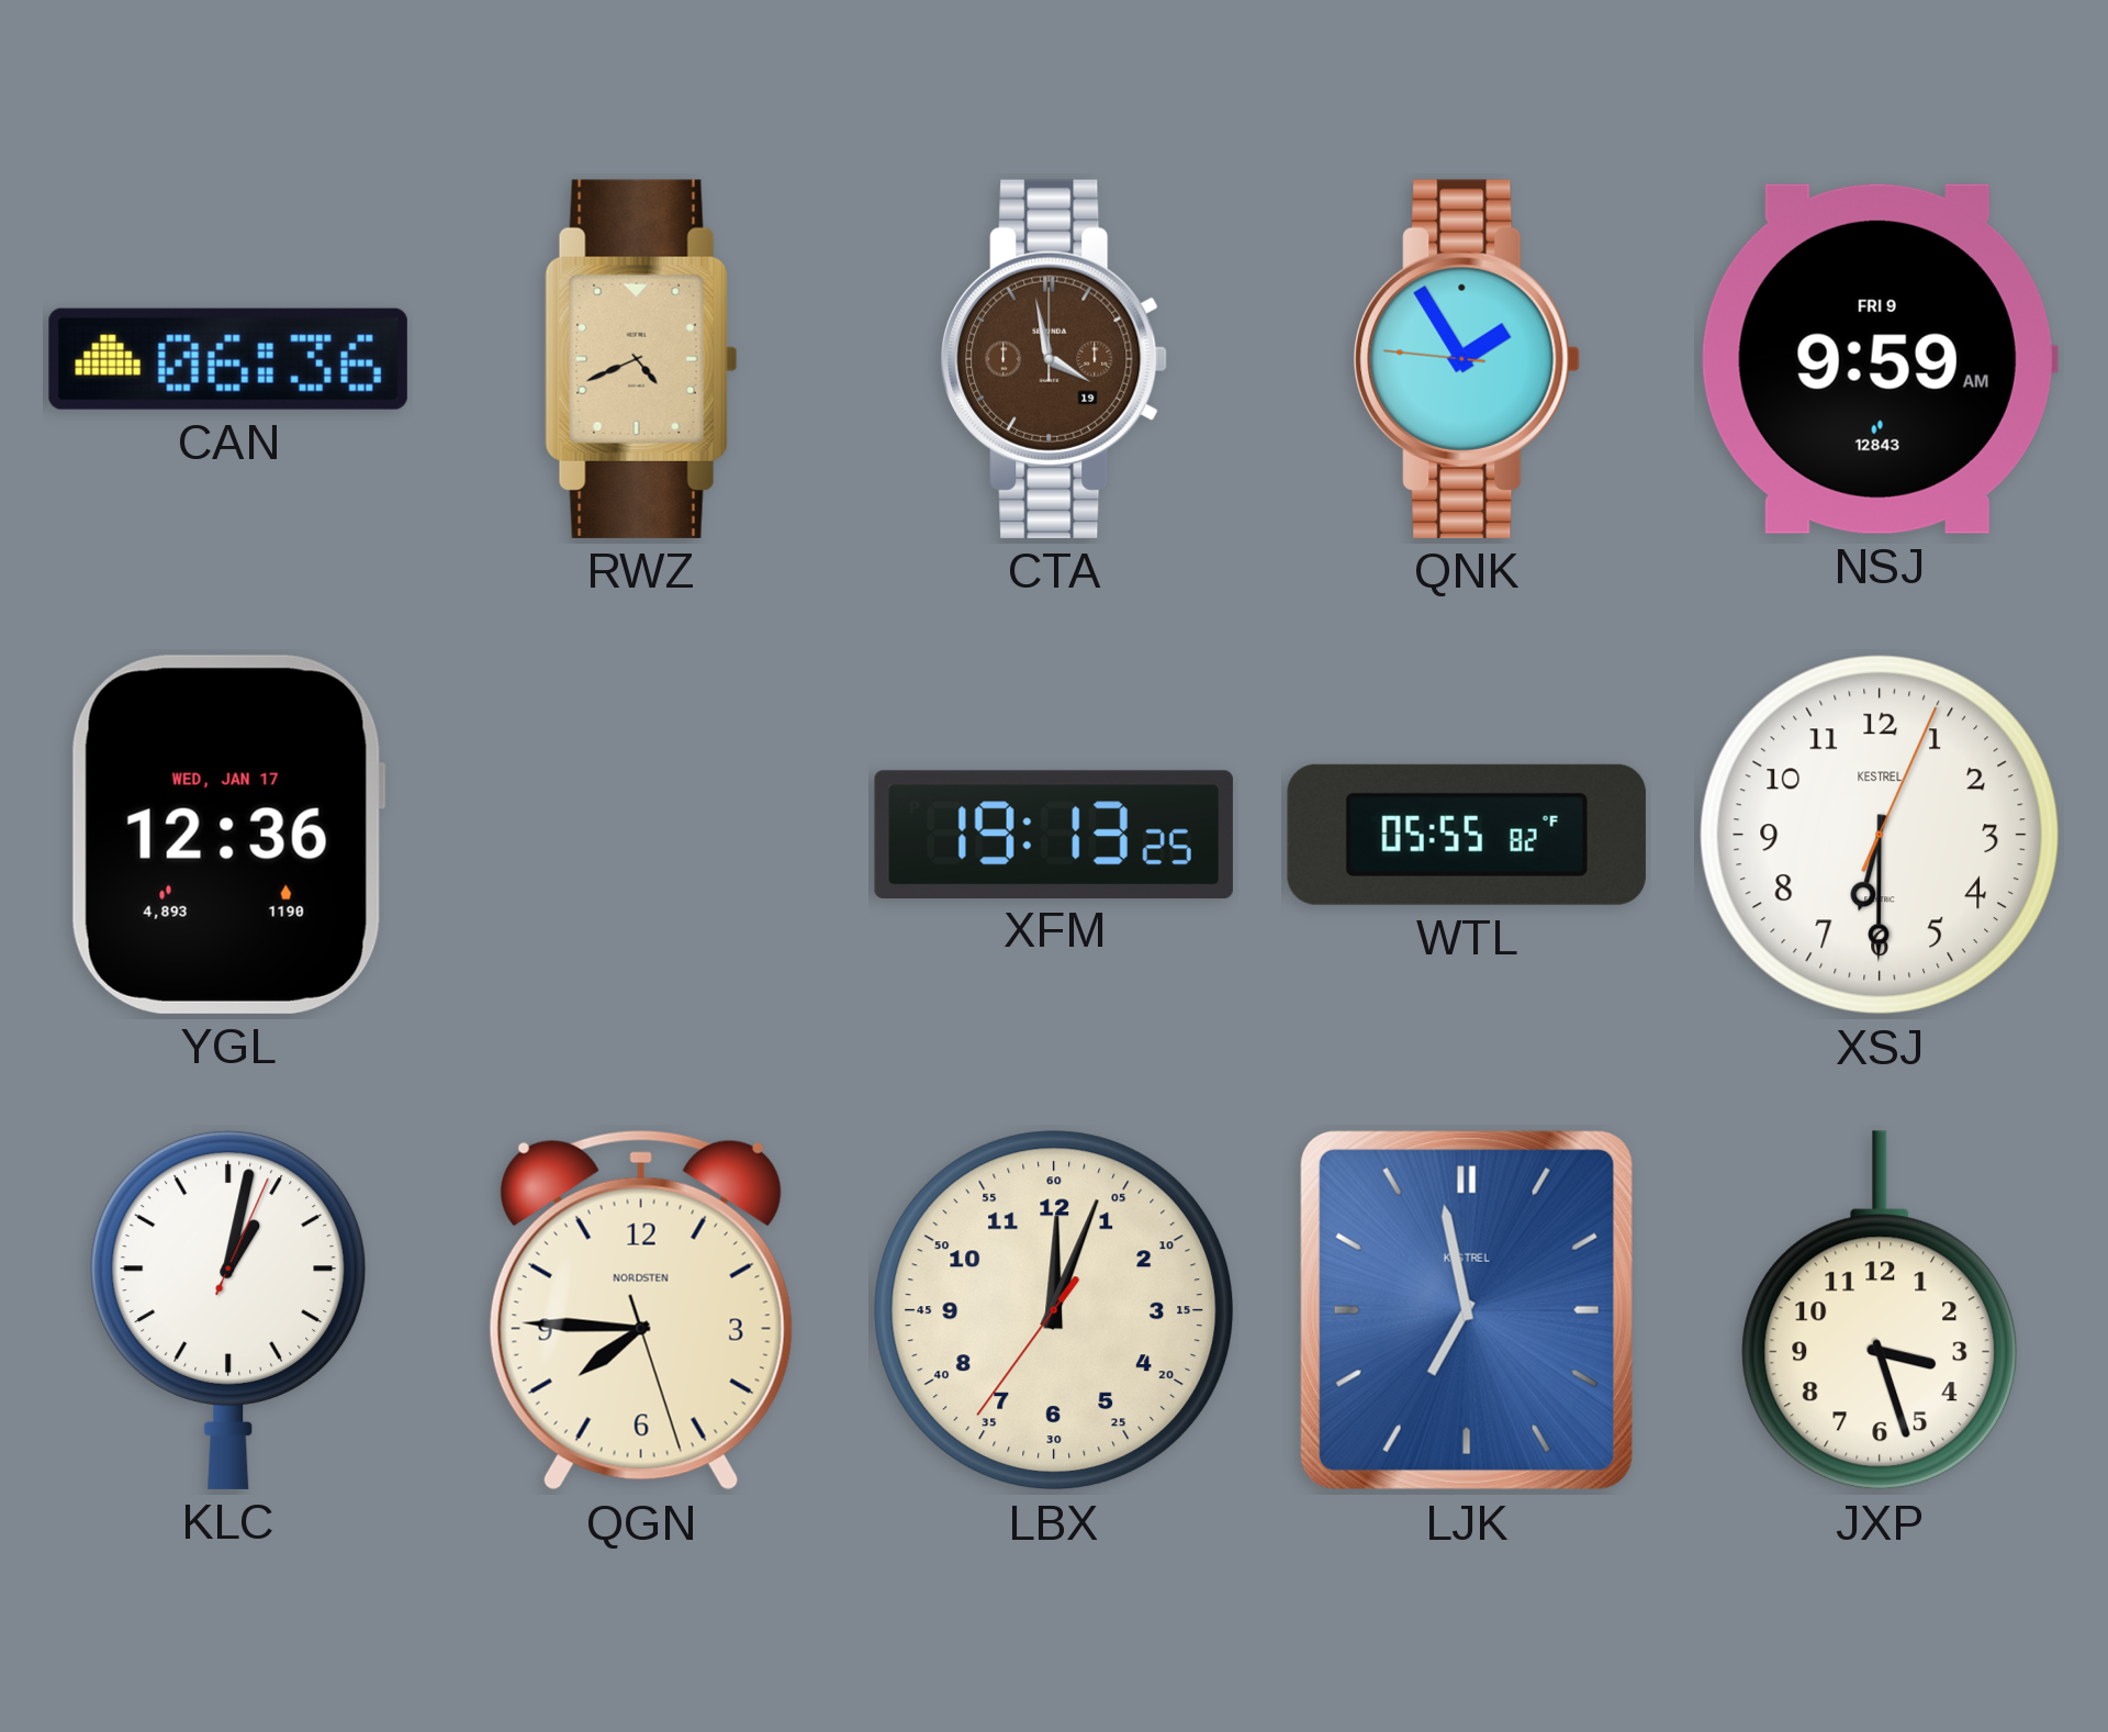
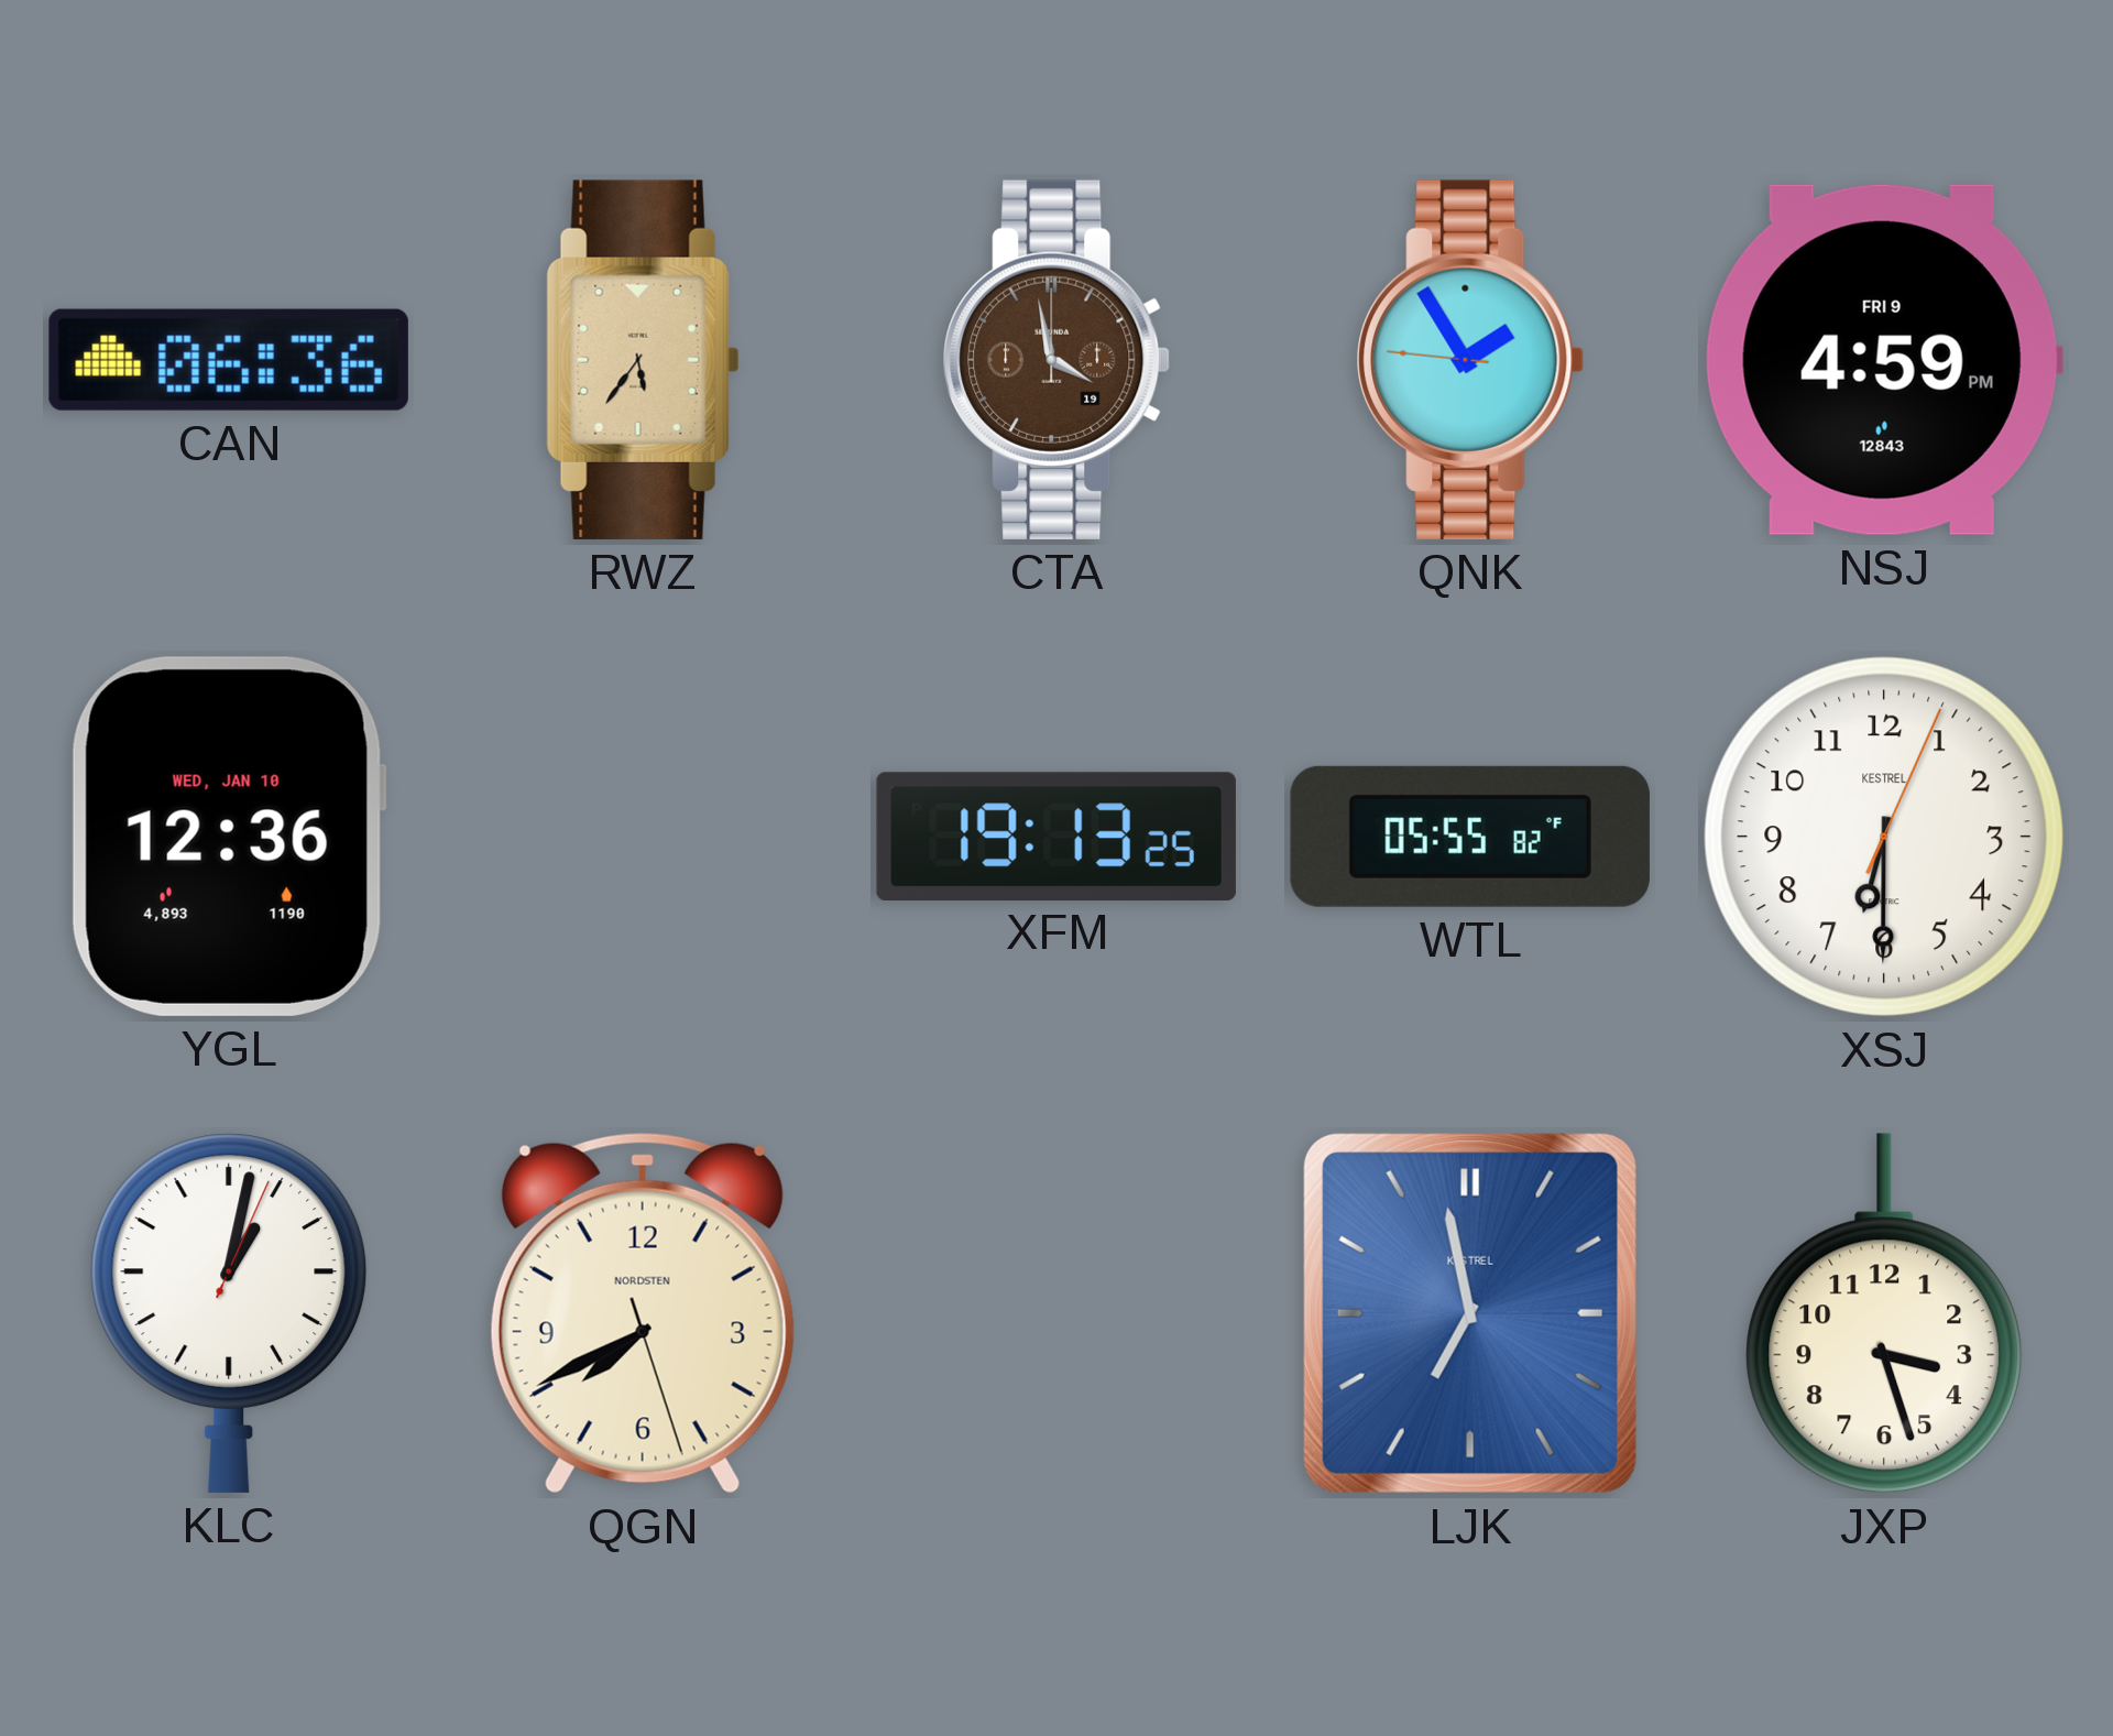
RWZ: 4:41 -> 5:36
NSJ: 9:59 -> 4:59
YGL date: WED, JAN 17 -> WED, JAN 10
QGN: 7:45 -> 7:40
LBX: 12:03 -> none
